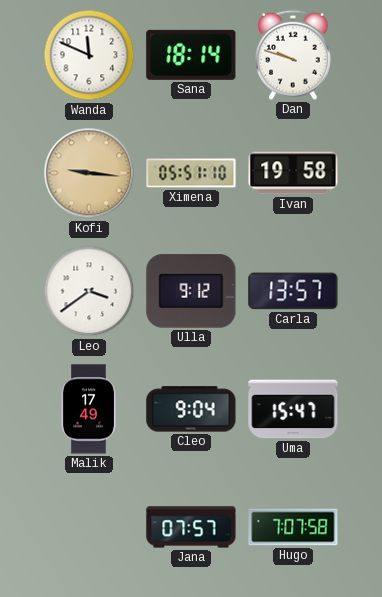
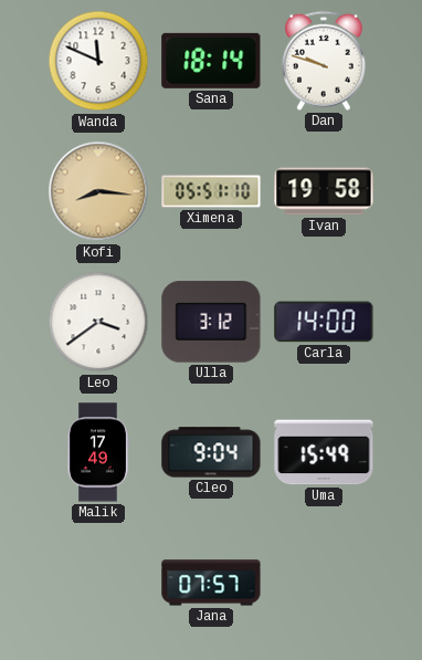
Kofi: 9:16 -> 8:16
Ulla: 9:12 -> 3:12
Carla: 13:57 -> 14:00
Uma: 15:47 -> 15:49
Hugo: 7:07 -> none
